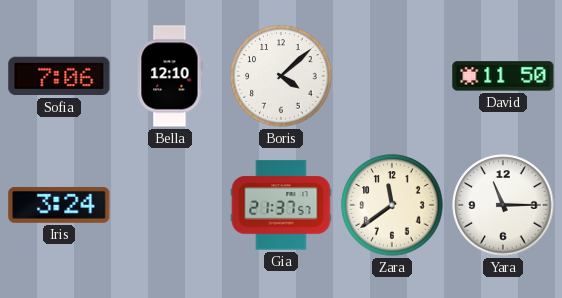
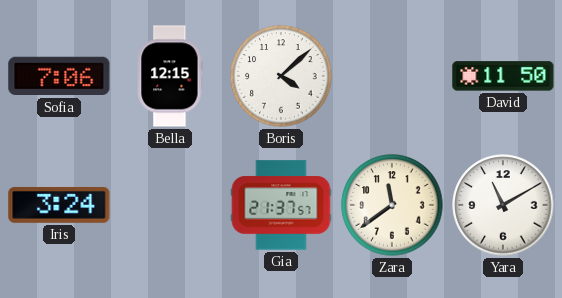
Bella: 12:10 -> 12:15
Yara: 11:15 -> 11:10
